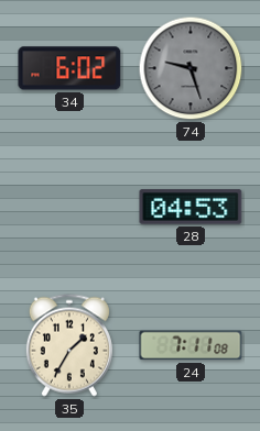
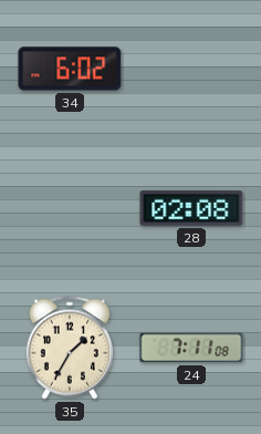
74: 9:27 -> none
28: 04:53 -> 02:08
